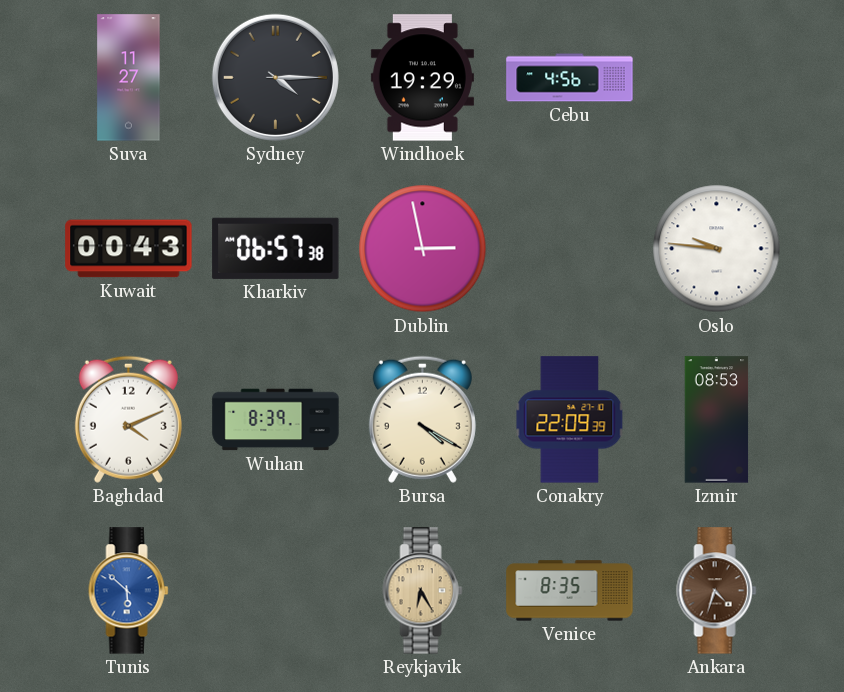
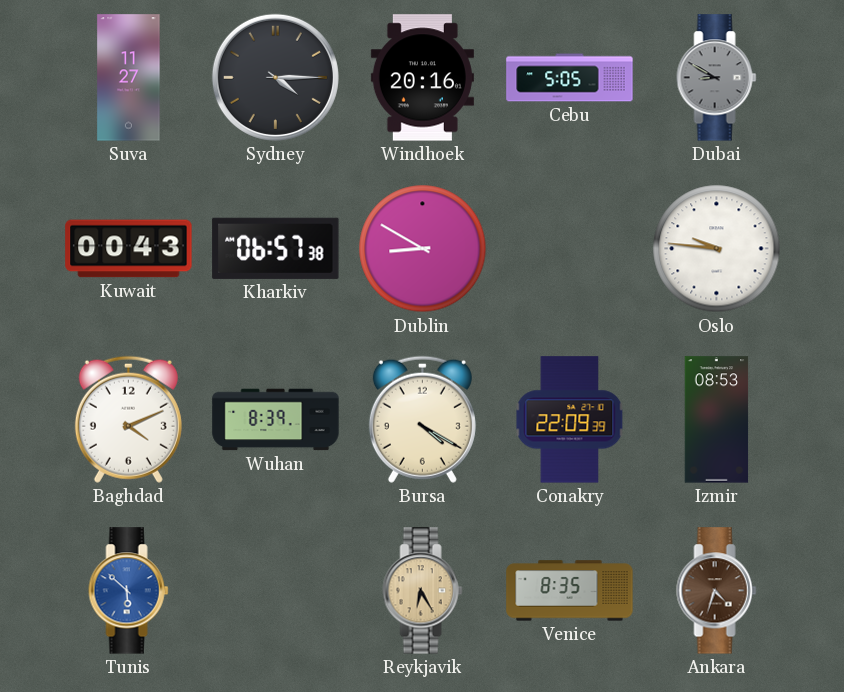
Windhoek: 19:29 -> 20:16
Cebu: 4:56 -> 5:05
Dubai: none -> 8:50
Dublin: 2:58 -> 8:50
